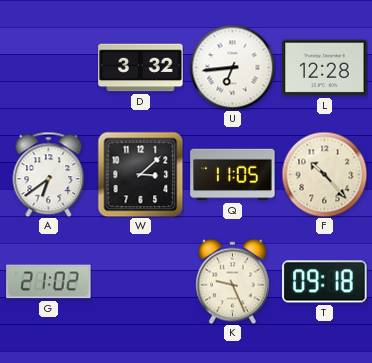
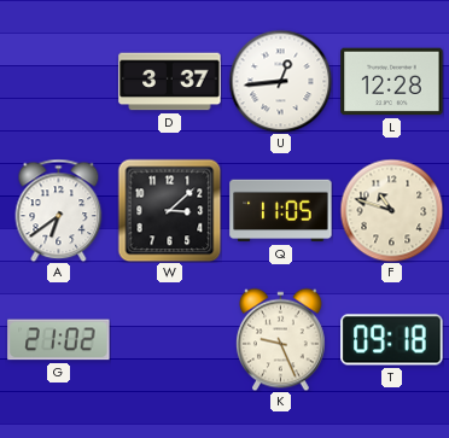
D: 3:32 -> 3:37
U: 6:44 -> 12:44
F: 10:23 -> 10:48
